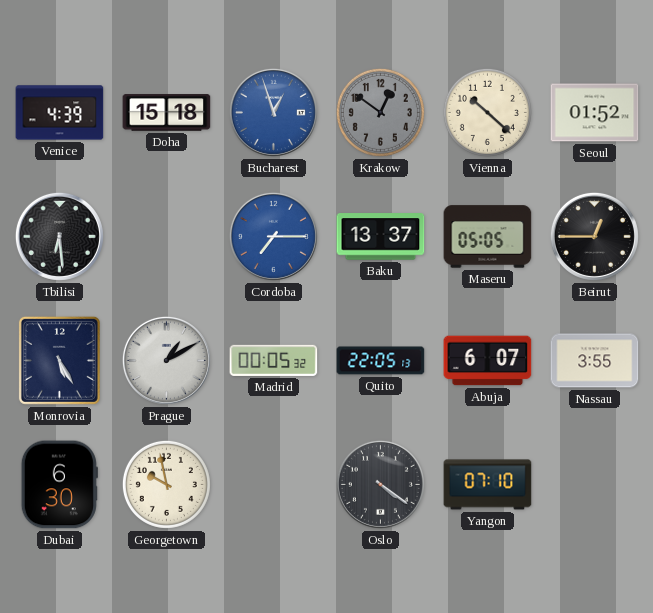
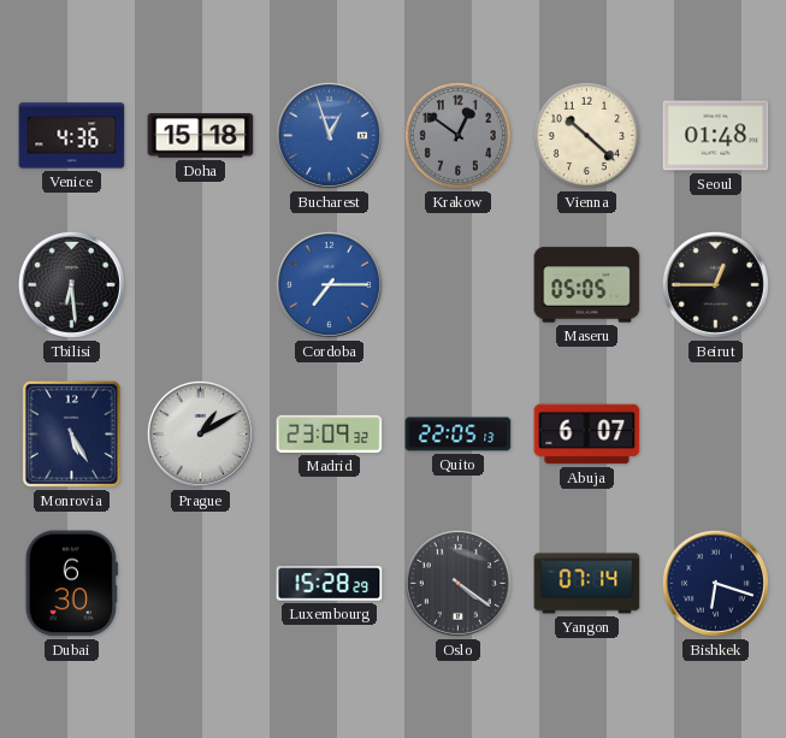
Venice: 4:39 -> 4:36
Seoul: 01:52 -> 01:48
Baku: 13:37 -> none
Madrid: 00:05 -> 23:09
Nassau: 3:55 -> none
Georgetown: 9:58 -> none
Luxembourg: none -> 15:28
Yangon: 07:10 -> 07:14
Bishkek: none -> 6:18
